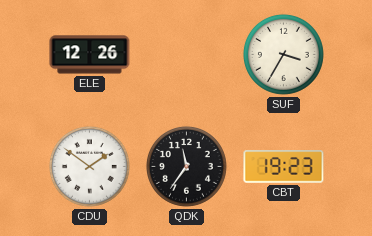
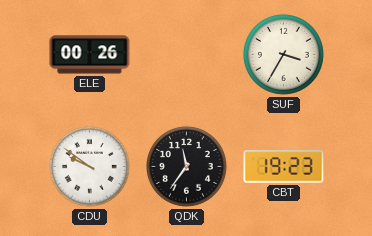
ELE: 12:26 -> 00:26
CDU: 1:51 -> 9:51
